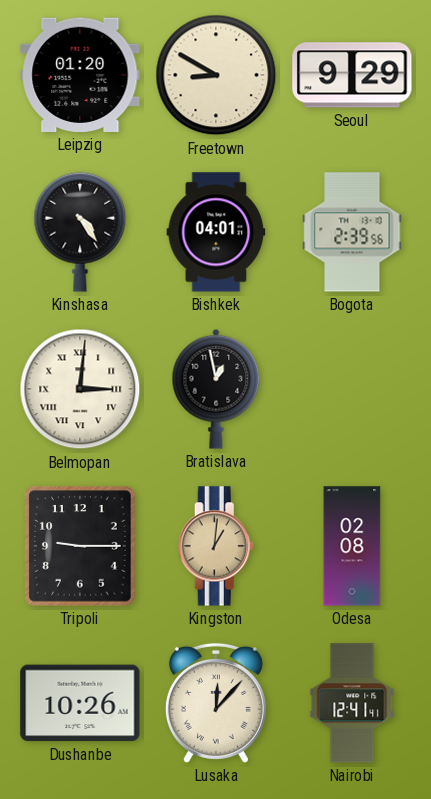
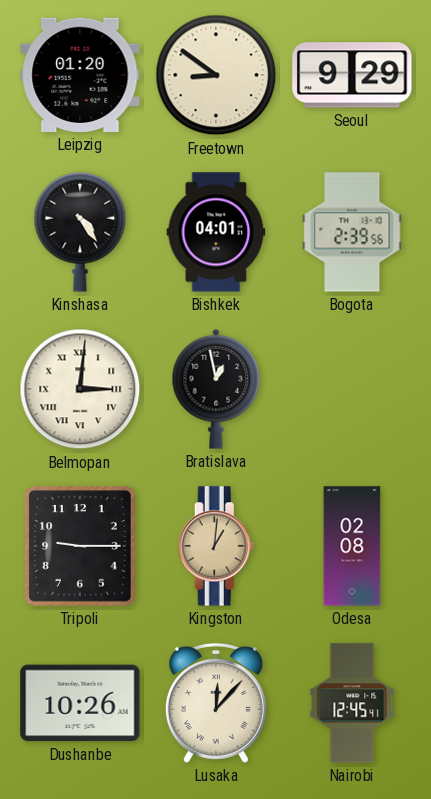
Freetown: 8:50 -> 8:51
Nairobi: 12:41 -> 12:45
